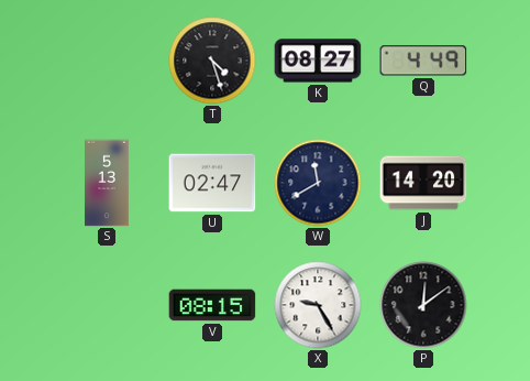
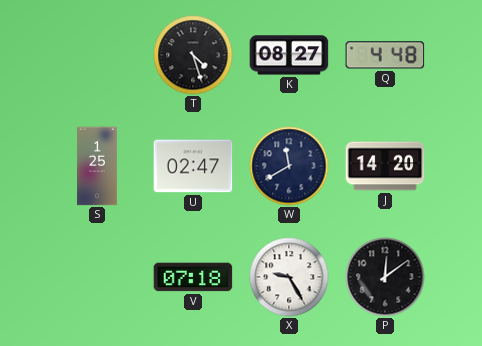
Q: 4:49 -> 4:48
S: 5:13 -> 1:25
V: 08:15 -> 07:18
